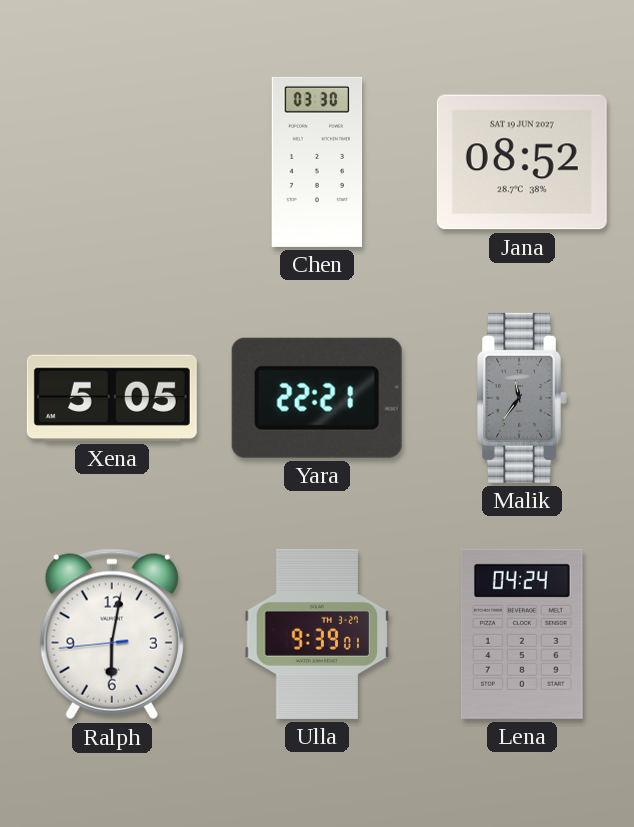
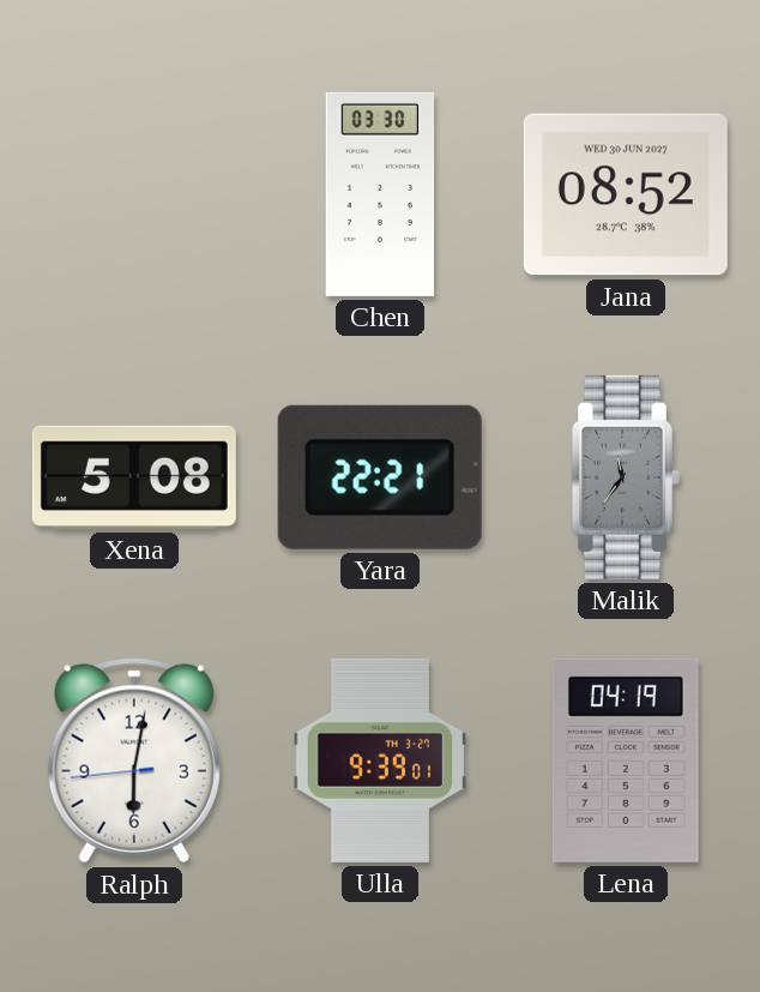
Jana date: SAT 19 JUN 2027 -> WED 30 JUN 2027
Xena: 5:05 -> 5:08
Lena: 04:24 -> 04:19
